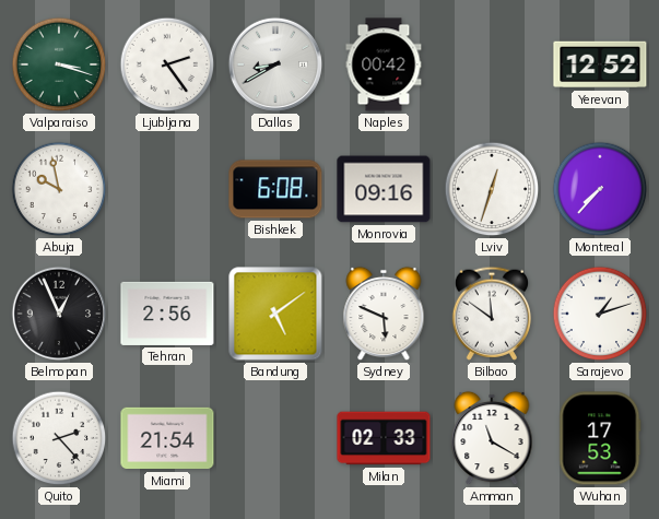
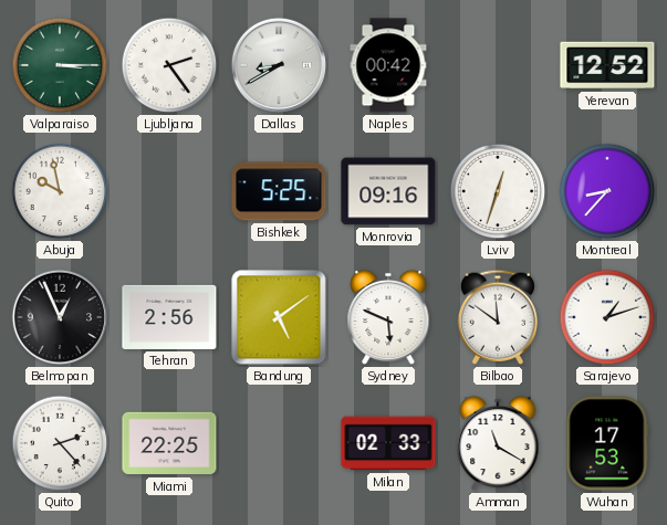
Valparaiso: 3:18 -> 3:15
Bishkek: 6:08 -> 5:25
Montreal: 7:37 -> 8:37
Miami: 21:54 -> 22:25
